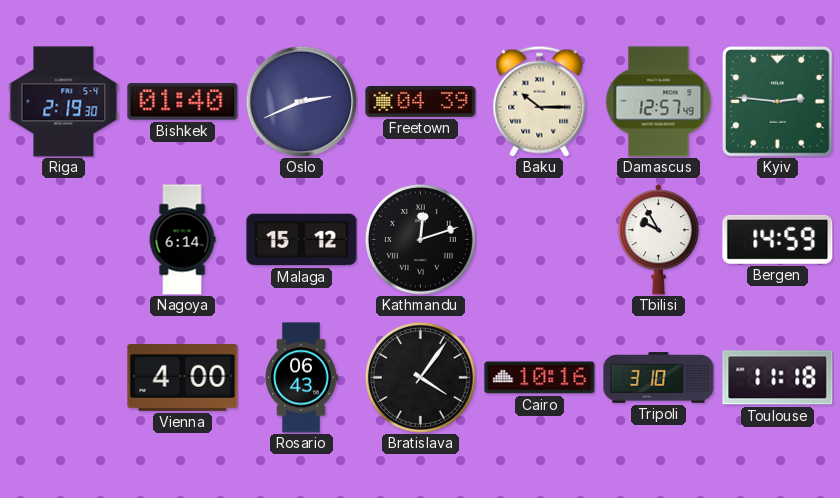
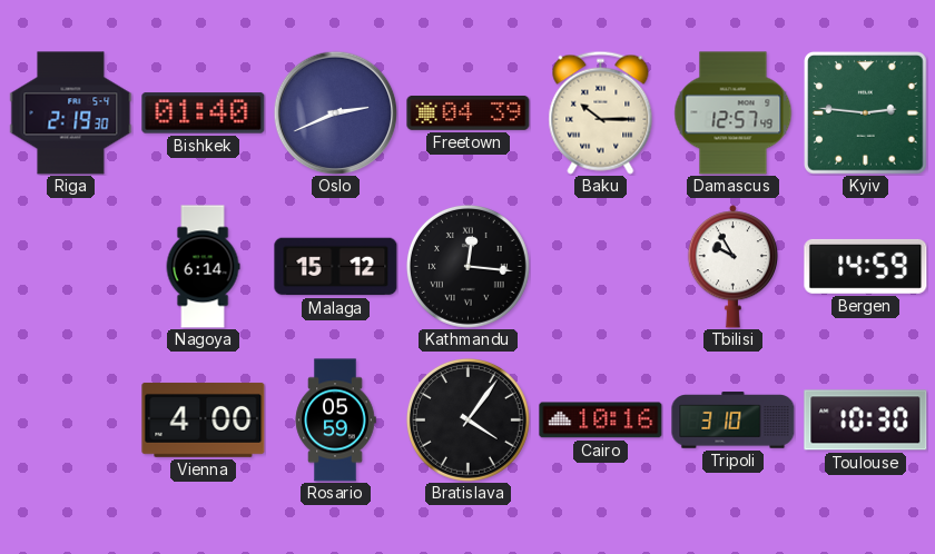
Kathmandu: 12:12 -> 12:16
Rosario: 06:43 -> 05:59
Toulouse: 11:18 -> 10:30
